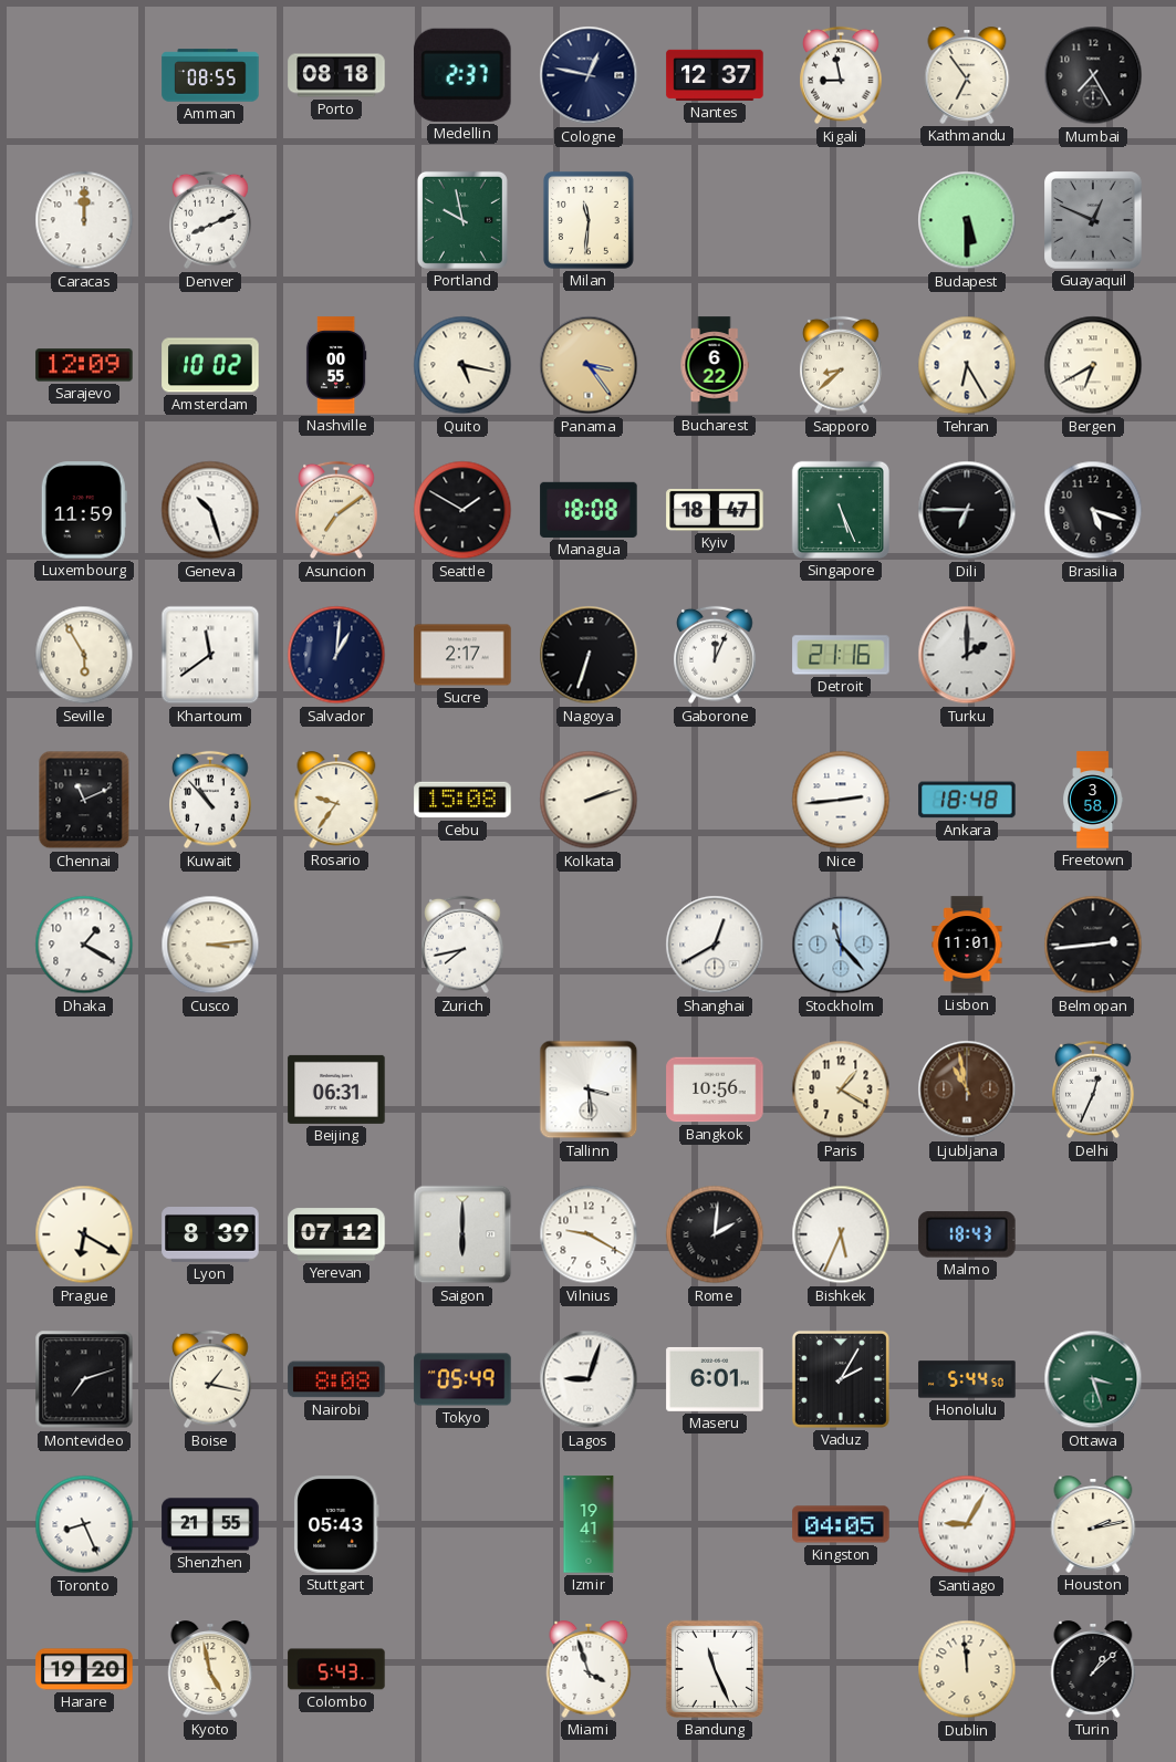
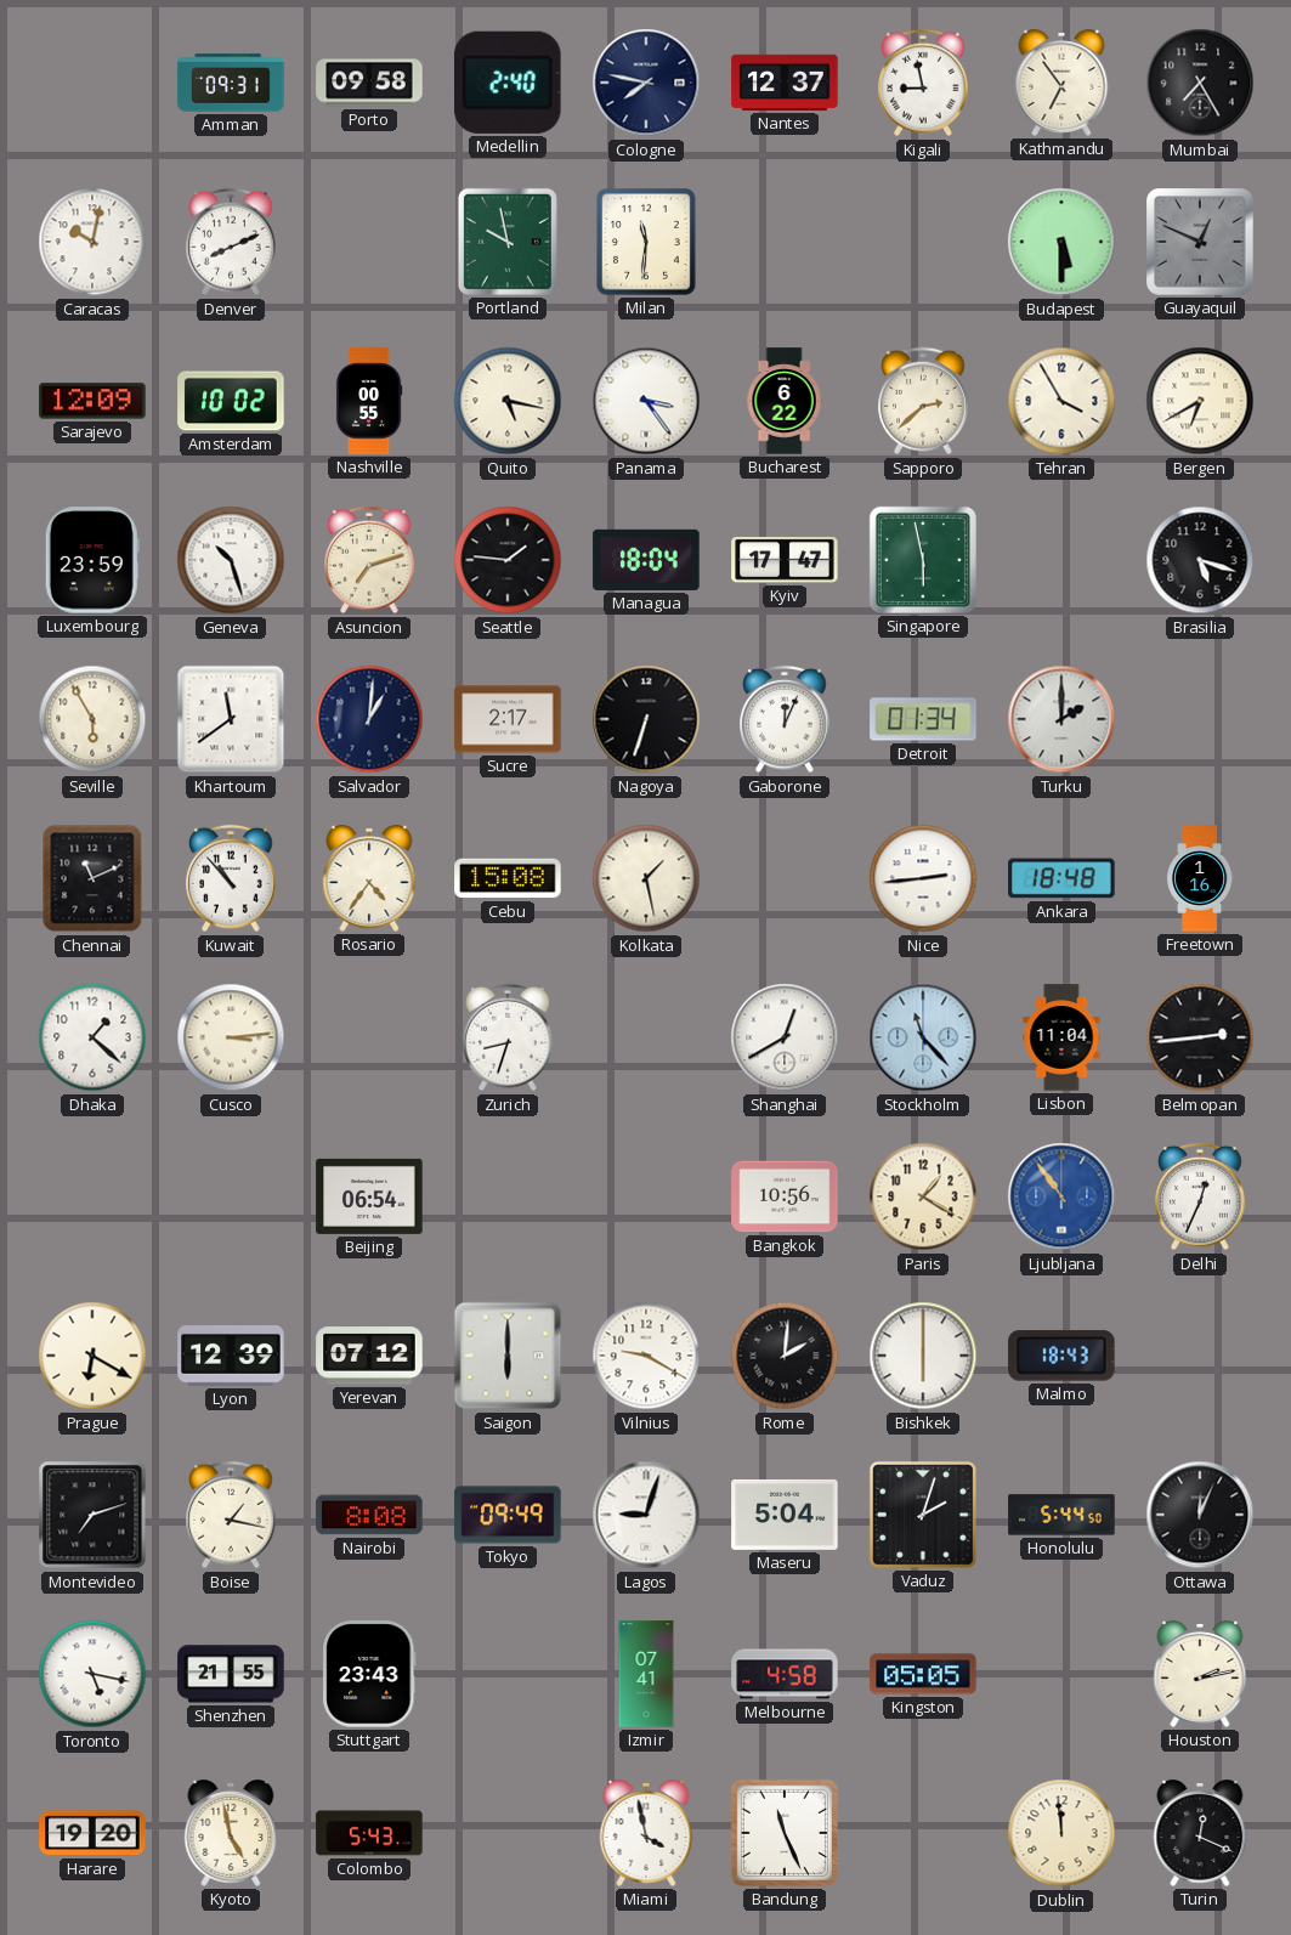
Amman: 08:55 -> 09:31
Porto: 08:18 -> 09:58
Medellin: 2:37 -> 2:40
Cologne: 12:47 -> 7:47
Caracas: 12:00 -> 10:02
Panama dial: champagne -> white
Sapporo: 8:38 -> 2:38
Tehran: 6:25 -> 3:55
Luxembourg: 11:59 -> 23:59
Asuncion: 7:09 -> 7:12
Seattle: 1:50 -> 1:46
Managua: 18:08 -> 18:04
Kyiv: 18:47 -> 17:47
Singapore: 5:26 -> 5:58
Dili: 6:45 -> none
Detroit: 21:16 -> 01:34
Rosario: 9:36 -> 4:36
Kolkata: 2:12 -> 1:28
Freetown: 3:58 -> 1:16
Dhaka: 1:20 -> 1:22
Zurich: 7:43 -> 8:33
Lisbon: 11:01 -> 11:04
Beijing: 06:31 -> 06:54
Tallinn: 3:29 -> none
Ljubljana: 10:58 -> 10:54
Ljubljana dial: brown -> blue
Lyon: 8:39 -> 12:39
Bishkek: 5:34 -> 6:00
Tokyo: 05:49 -> 09:49
Maseru: 6:01 -> 5:04
Vaduz: 2:05 -> 2:03
Ottawa: 3:27 -> 12:04
Ottawa dial: green -> black
Toronto: 8:26 -> 5:17
Stuttgart: 05:43 -> 23:43
Izmir: 19:41 -> 07:41
Melbourne: none -> 4:58
Kingston: 04:05 -> 05:05
Santiago: 9:05 -> none
Miami: 3:57 -> 3:58
Turin: 1:08 -> 12:19
